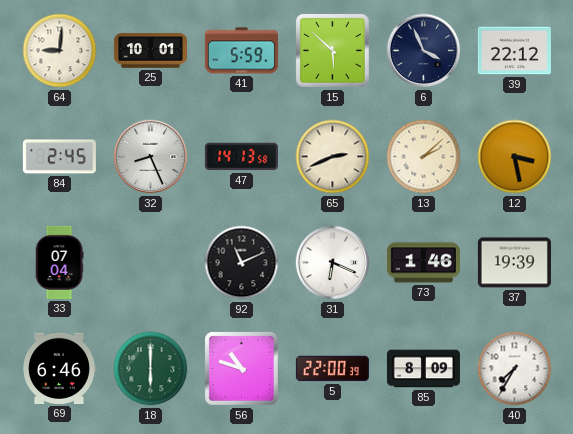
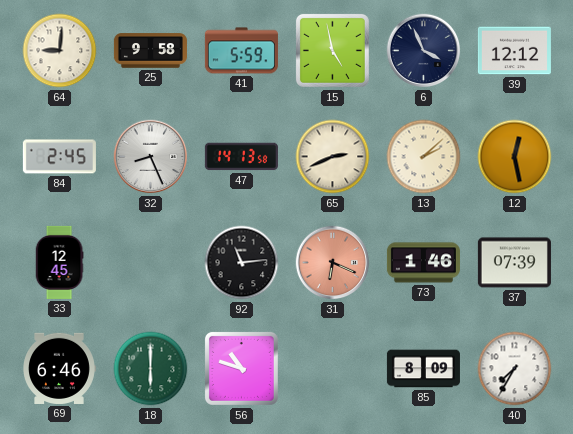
25: 10:01 -> 9:58
15: 5:52 -> 4:58
39: 22:12 -> 12:12
12: 3:28 -> 12:28
33: 07:04 -> 12:45
92: 11:11 -> 11:14
31 dial: white -> salmon
37: 19:39 -> 07:39
5: 22:00 -> none
